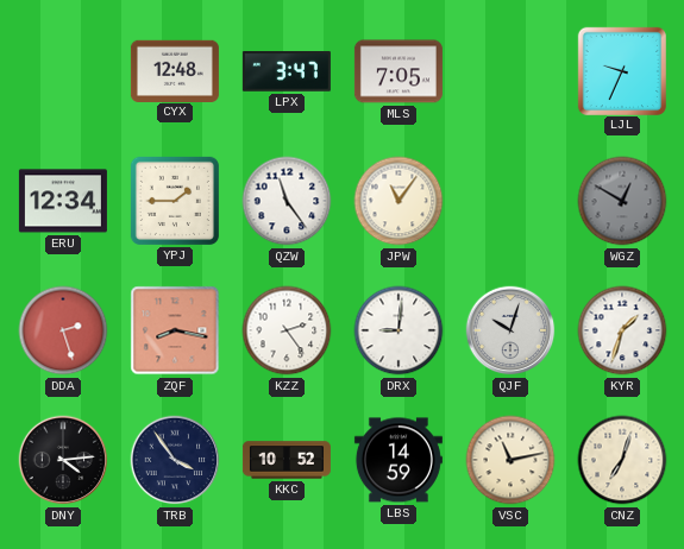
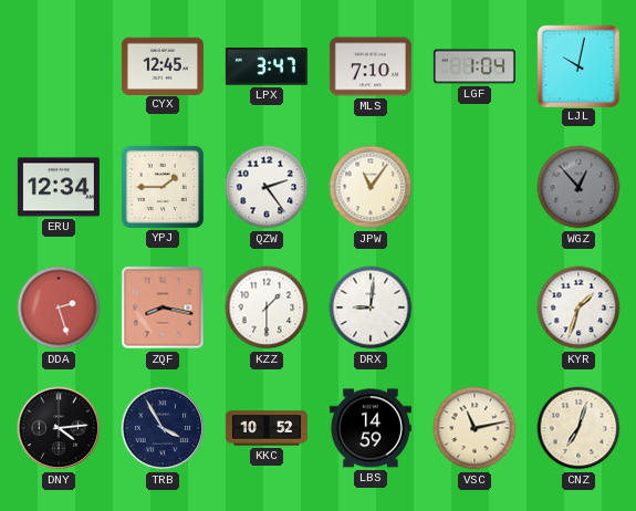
CYX: 12:48 -> 12:45
MLS: 7:05 -> 7:10
LGF: none -> 1:04
LJL: 9:34 -> 10:02
QZW: 11:24 -> 2:24
WGZ: 12:50 -> 12:53
KZZ: 2:24 -> 1:30
QJF: 10:03 -> none
TRB: 3:54 -> 3:55
